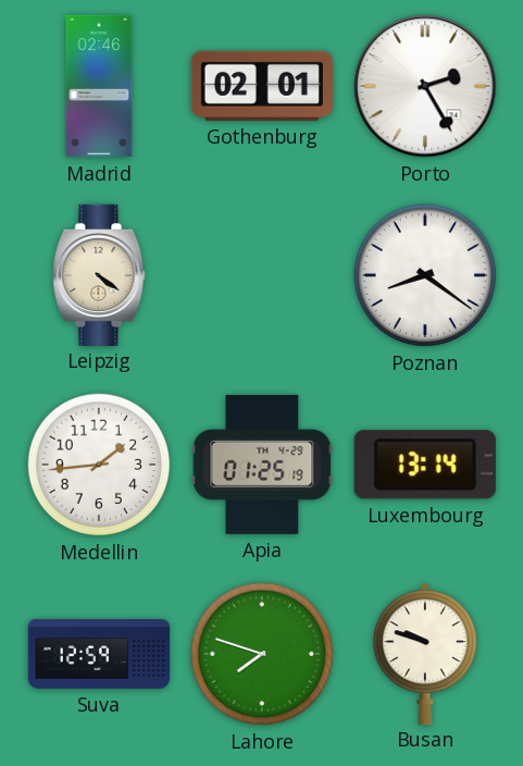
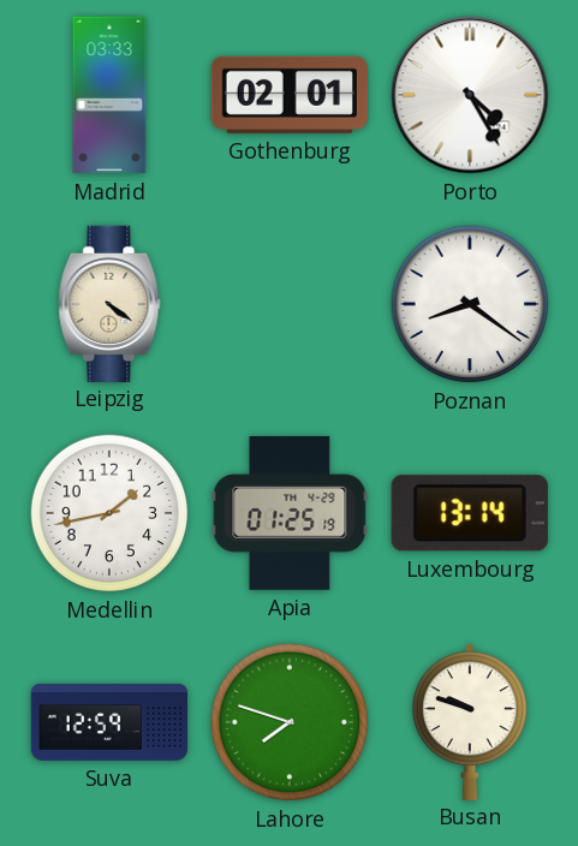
Madrid: 02:46 -> 03:33
Porto: 2:25 -> 4:25
Medellin: 1:44 -> 1:43
